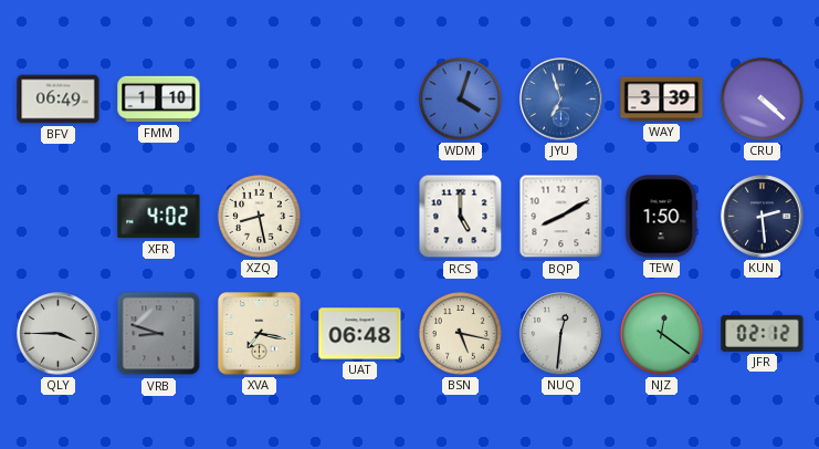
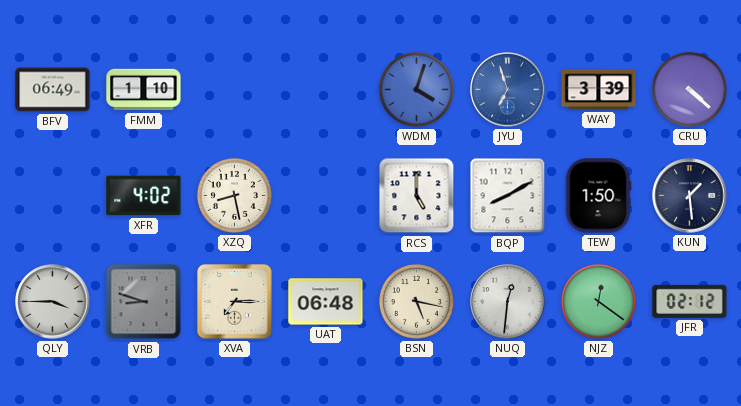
KUN: 2:29 -> 1:29
XVA: 7:17 -> 7:15
